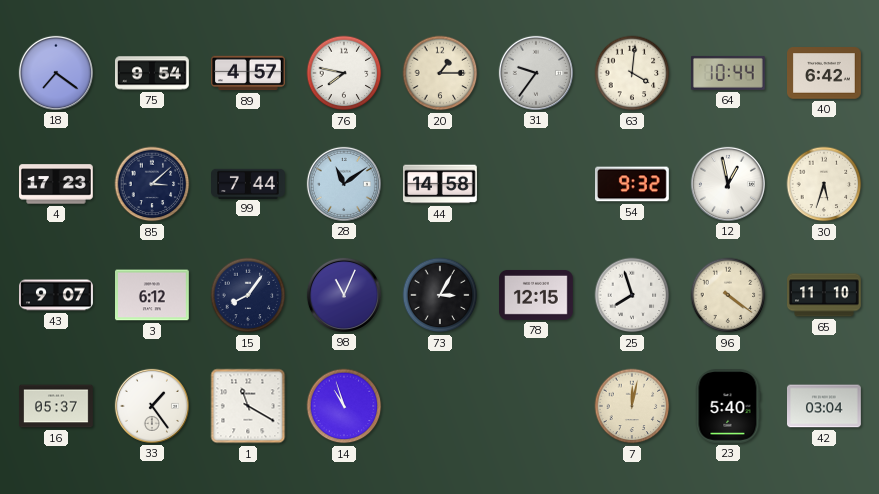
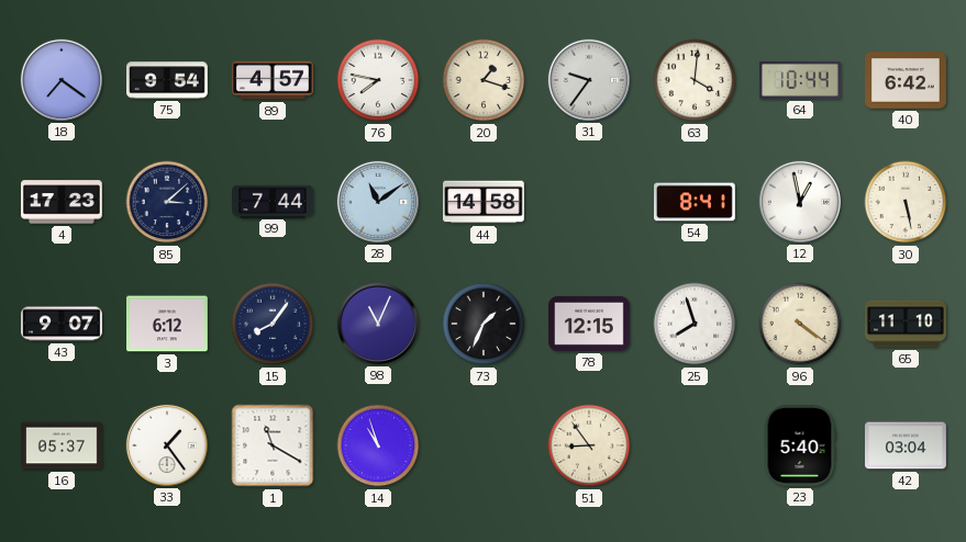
20: 1:15 -> 1:18
54: 9:32 -> 8:41
30: 5:33 -> 5:28
73: 3:05 -> 1:34
51: none -> 8:54
7: 12:02 -> none
